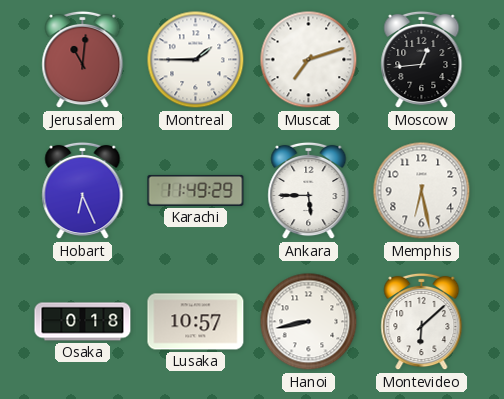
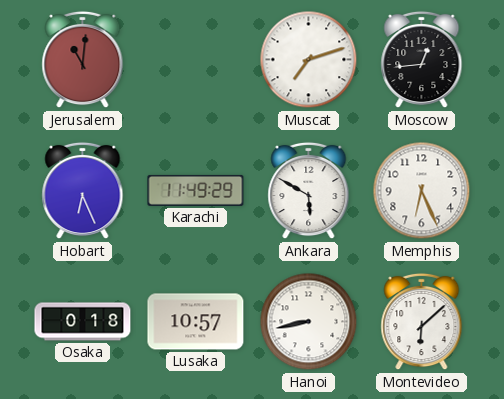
Montreal: 1:45 -> none
Ankara: 5:45 -> 5:50
Memphis: 6:28 -> 6:26
